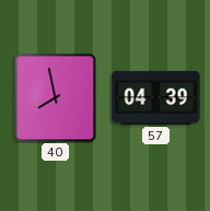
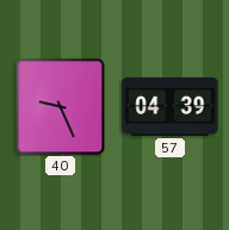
40: 7:58 -> 9:26
